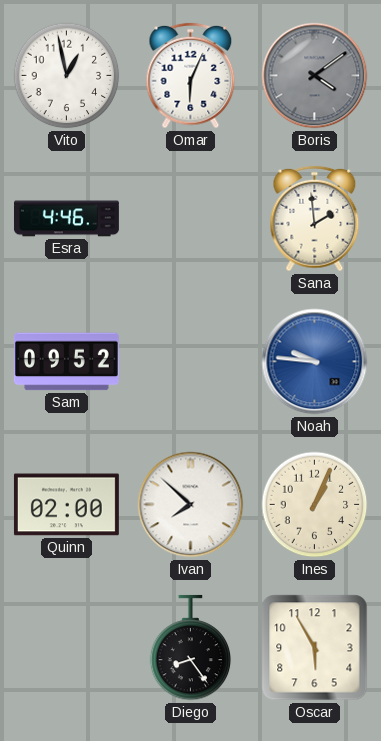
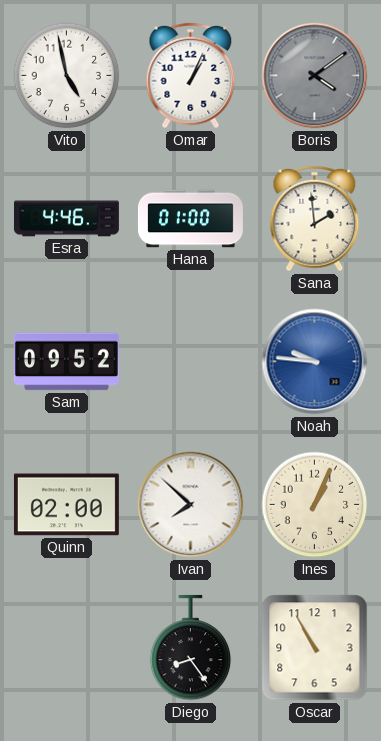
Vito: 12:58 -> 4:58
Omar: 6:04 -> 1:04
Hana: none -> 01:00
Oscar: 5:55 -> 10:55
